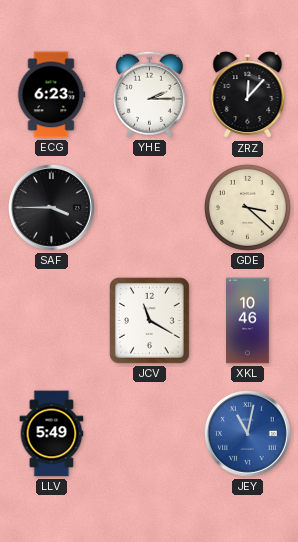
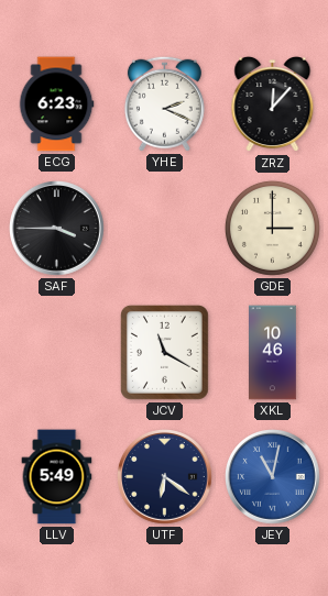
YHE: 2:15 -> 2:19
GDE: 3:22 -> 3:00
UTF: none -> 6:21
